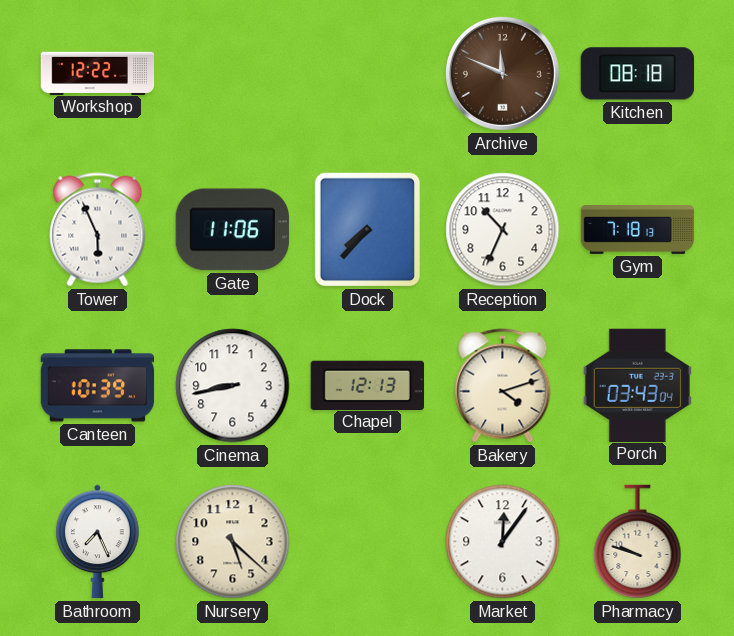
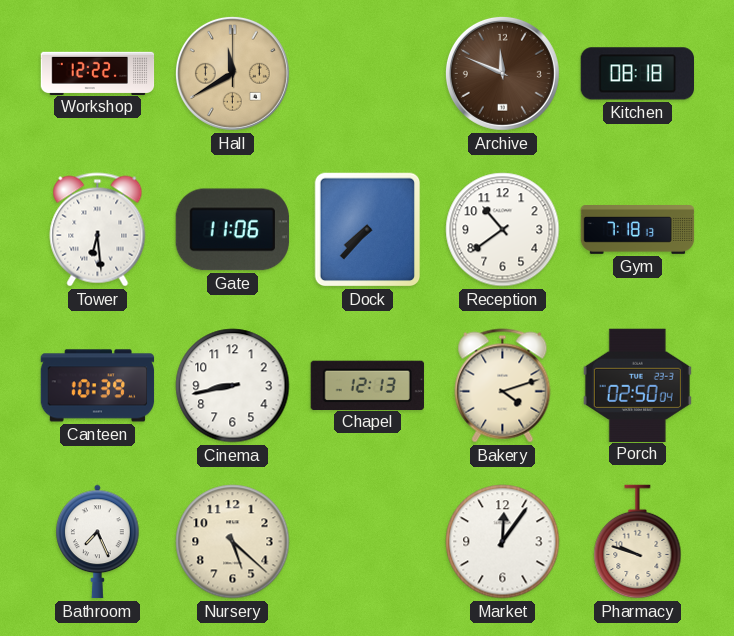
Hall: none -> 11:40
Tower: 5:56 -> 6:29
Reception: 10:34 -> 10:39
Porch: 03:43 -> 02:50
